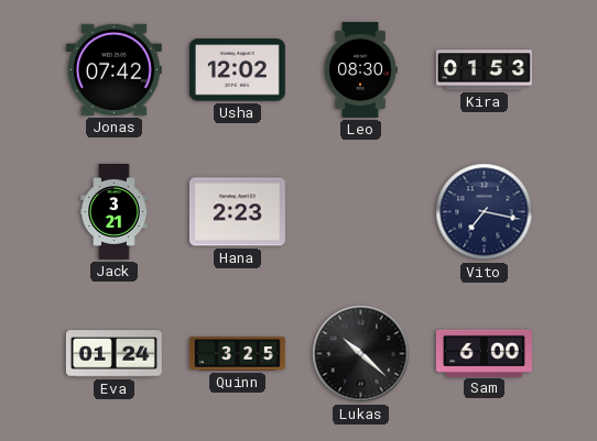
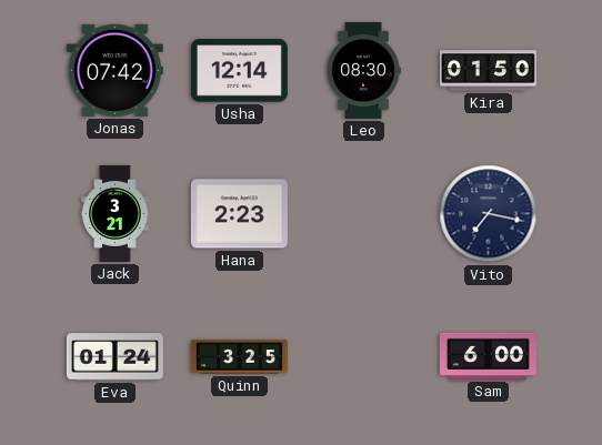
Usha: 12:02 -> 12:14
Kira: 01:53 -> 01:50
Lukas: 10:22 -> none
